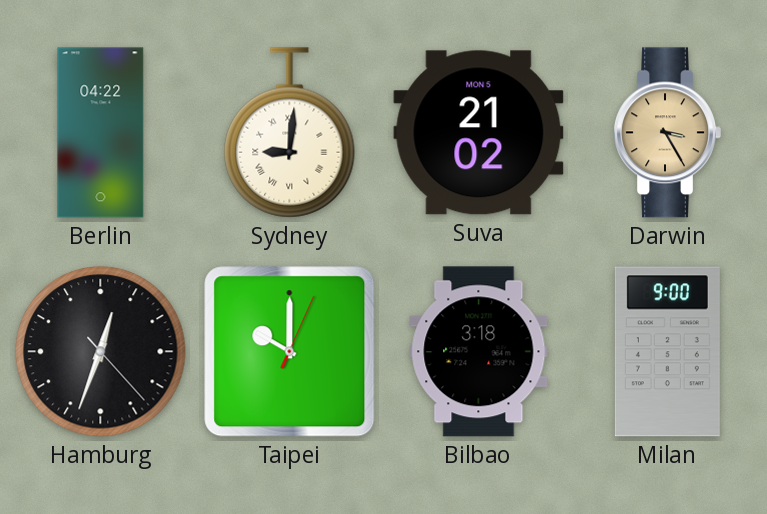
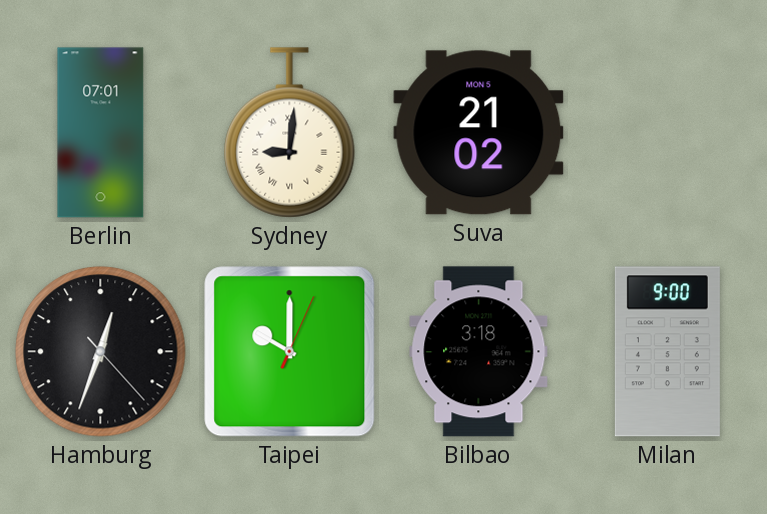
Berlin: 04:22 -> 07:01
Darwin: 3:25 -> none
